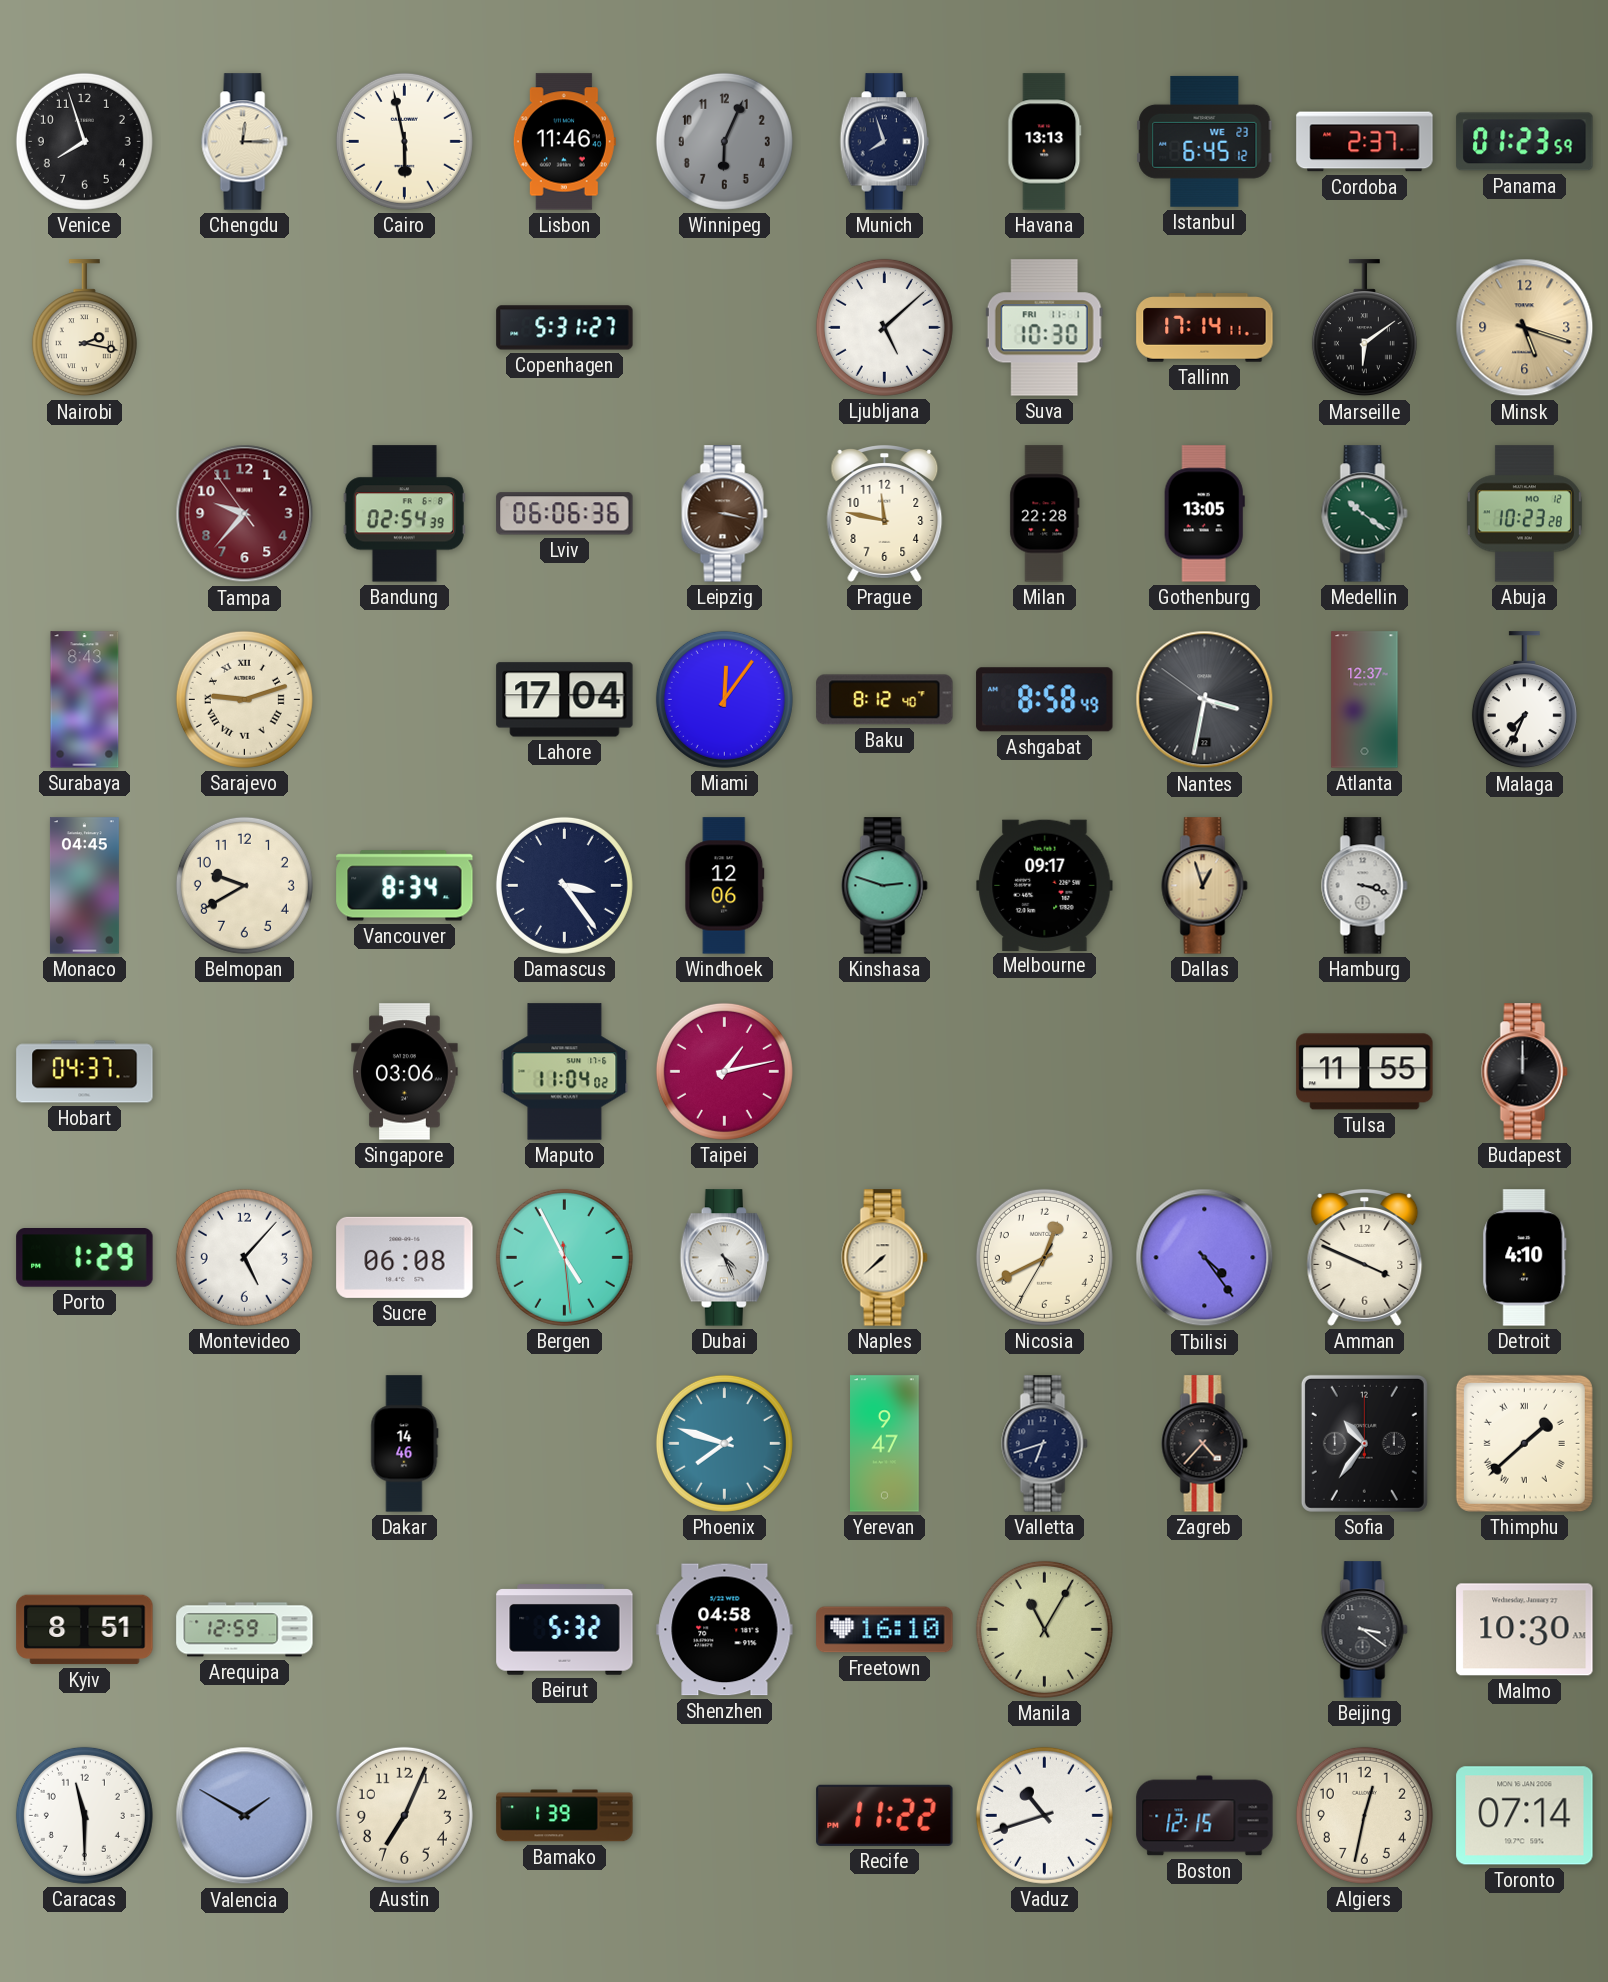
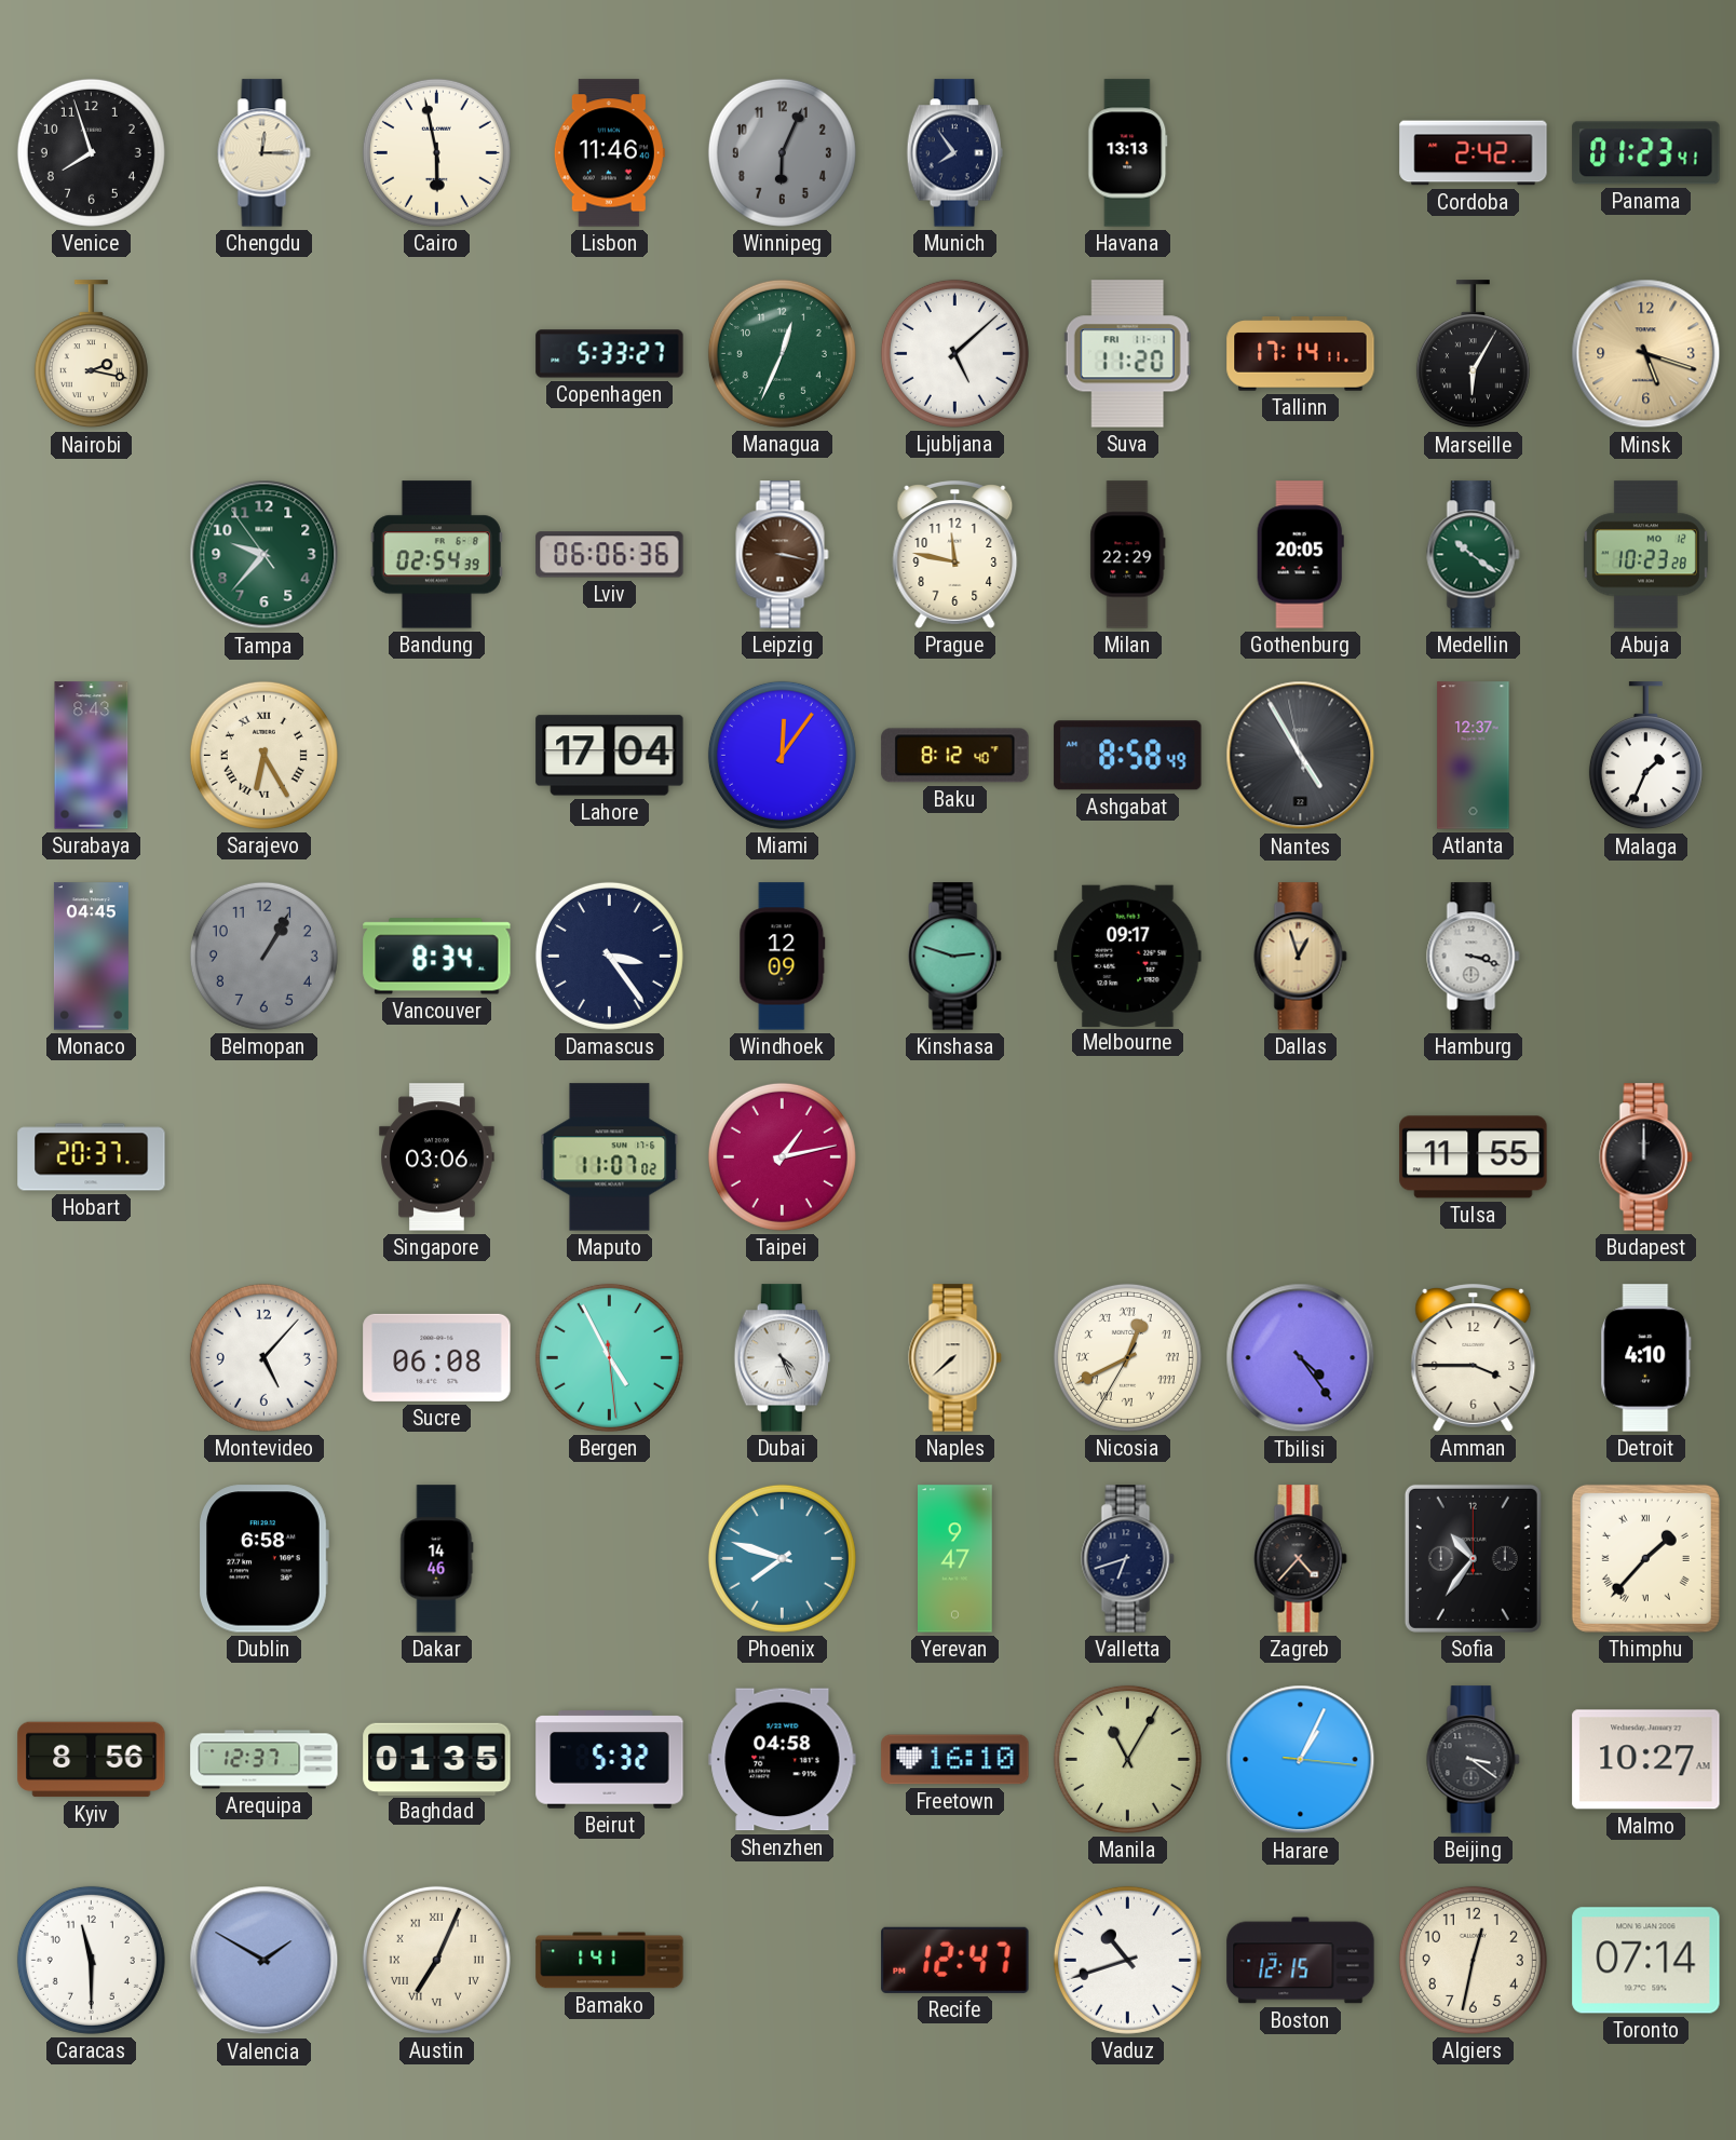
Munich: 7:57 -> 7:54
Istanbul: 6:45 -> none
Cordoba: 2:37 -> 2:42
Panama: 01:23:59 -> 01:23:41
Copenhagen: 5:31 -> 5:33
Managua: none -> 12:34
Suva: 10:30 -> 11:20
Marseille: 6:09 -> 6:05
Tampa dial: burgundy -> green
Milan: 22:28 -> 22:29
Gothenburg: 13:05 -> 20:05
Sarajevo: 9:12 -> 6:25
Nantes: 3:31 -> 4:54
Malaga: 7:34 -> 1:34
Belmopan: 9:40 -> 1:05
Belmopan dial: cream -> grey
Windhoek: 12:06 -> 12:09
Hobart: 04:37 -> 20:37
Maputo: 11:04 -> 11:07
Porto: 1:29 -> none
Nicosia numerals: Arabic -> Roman
Amman: 3:49 -> 3:45
Dublin: none -> 6:58
Thimphu: 1:38 -> 1:37
Kyiv: 8:51 -> 8:56
Arequipa: 12:59 -> 12:37
Baghdad: none -> 01:35
Harare: none -> 1:04
Malmo: 10:30 -> 10:27
Austin numerals: Arabic -> Roman
Bamako: 1:39 -> 1:41
Recife: 11:22 -> 12:47
